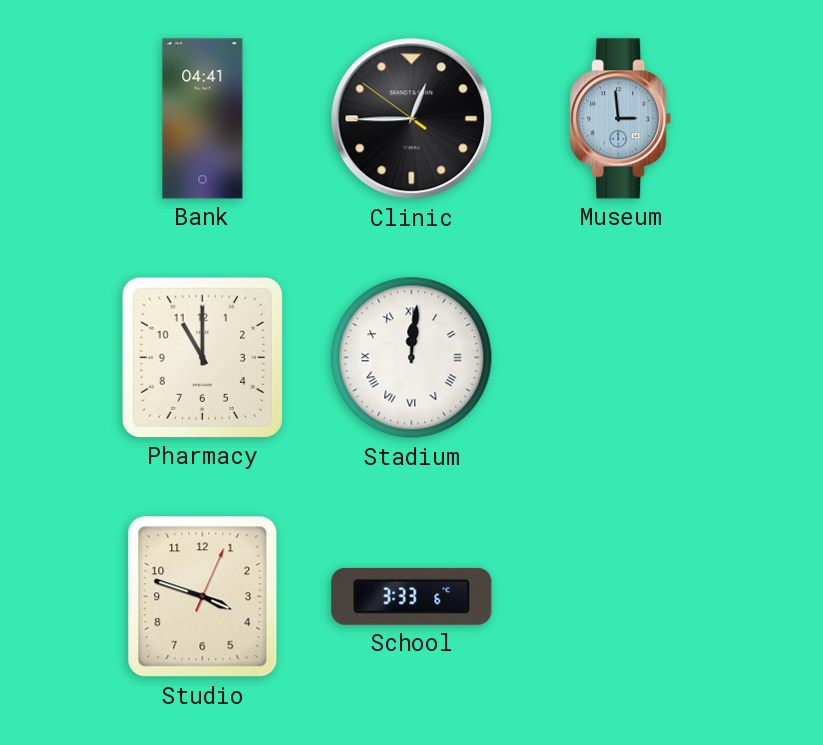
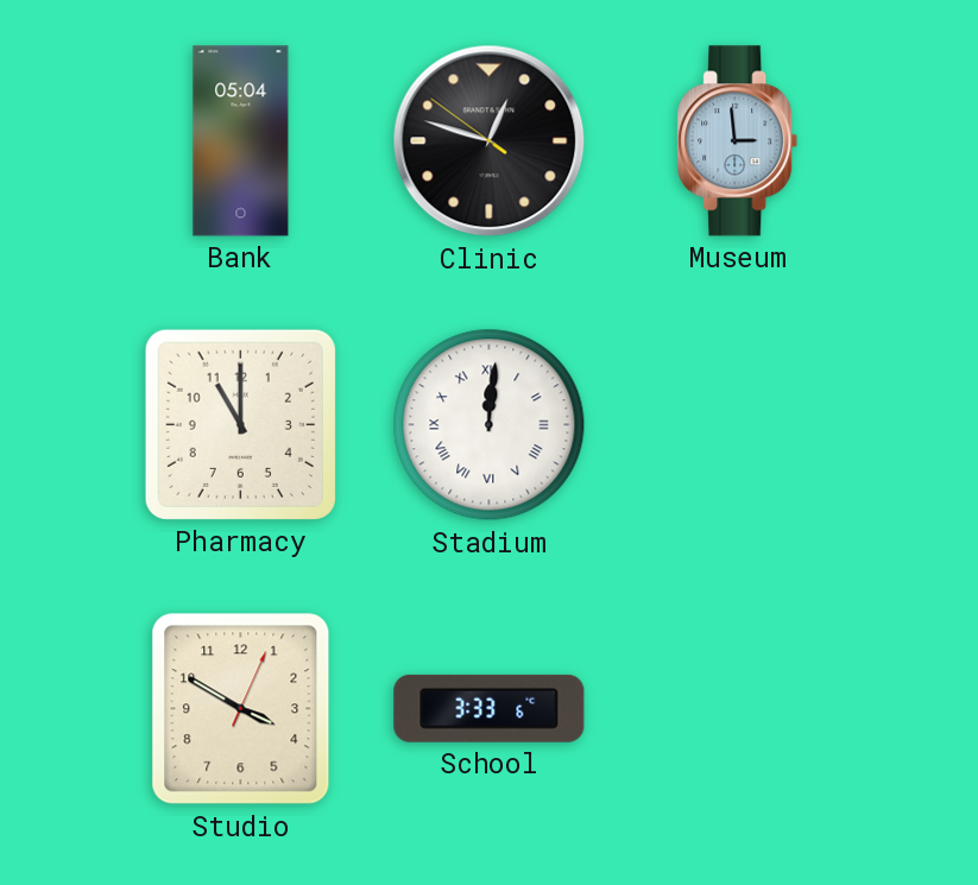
Bank: 04:41 -> 05:04
Clinic: 12:44 -> 12:47
Studio: 3:48 -> 3:50
